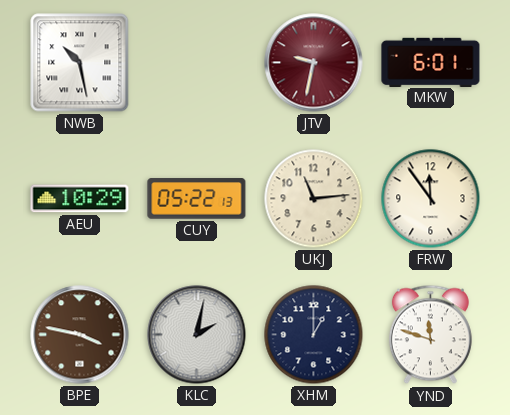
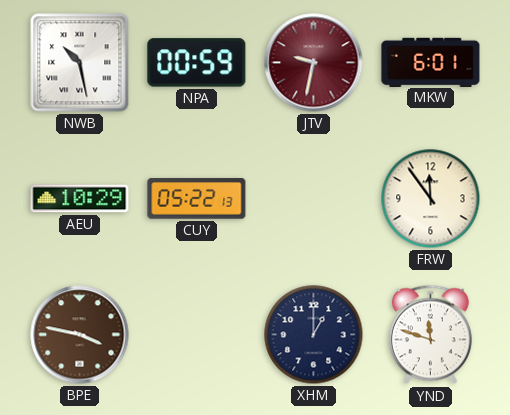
NPA: none -> 00:59
UKJ: 11:14 -> none
KLC: 2:02 -> none
